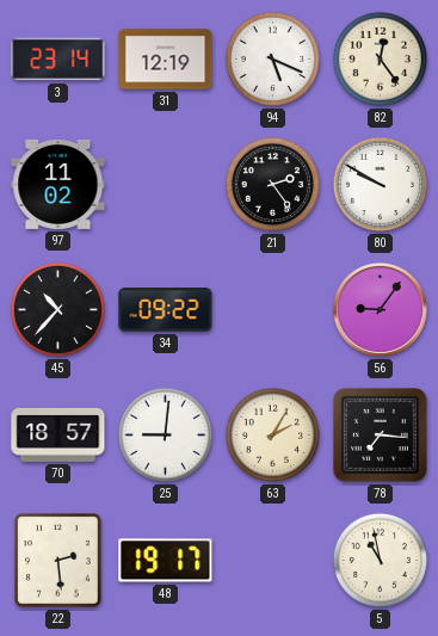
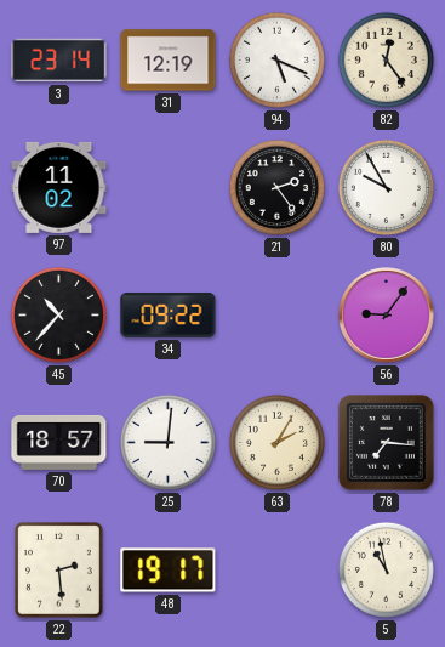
80: 9:50 -> 9:55
